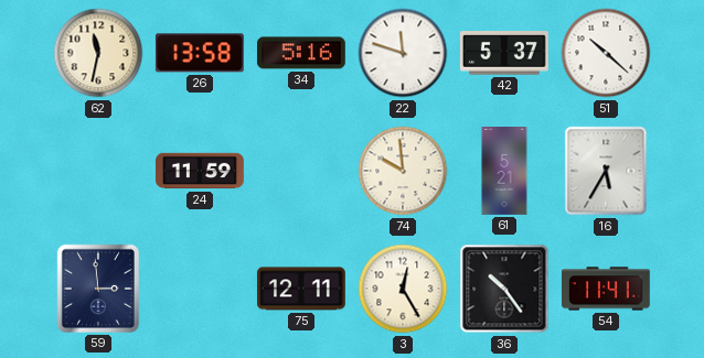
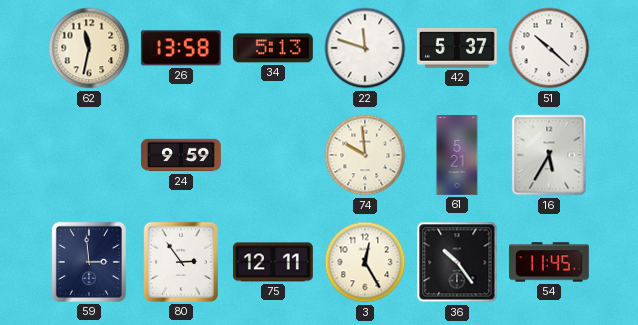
34: 5:16 -> 5:13
24: 11:59 -> 9:59
80: none -> 2:54
54: 11:41 -> 11:45
